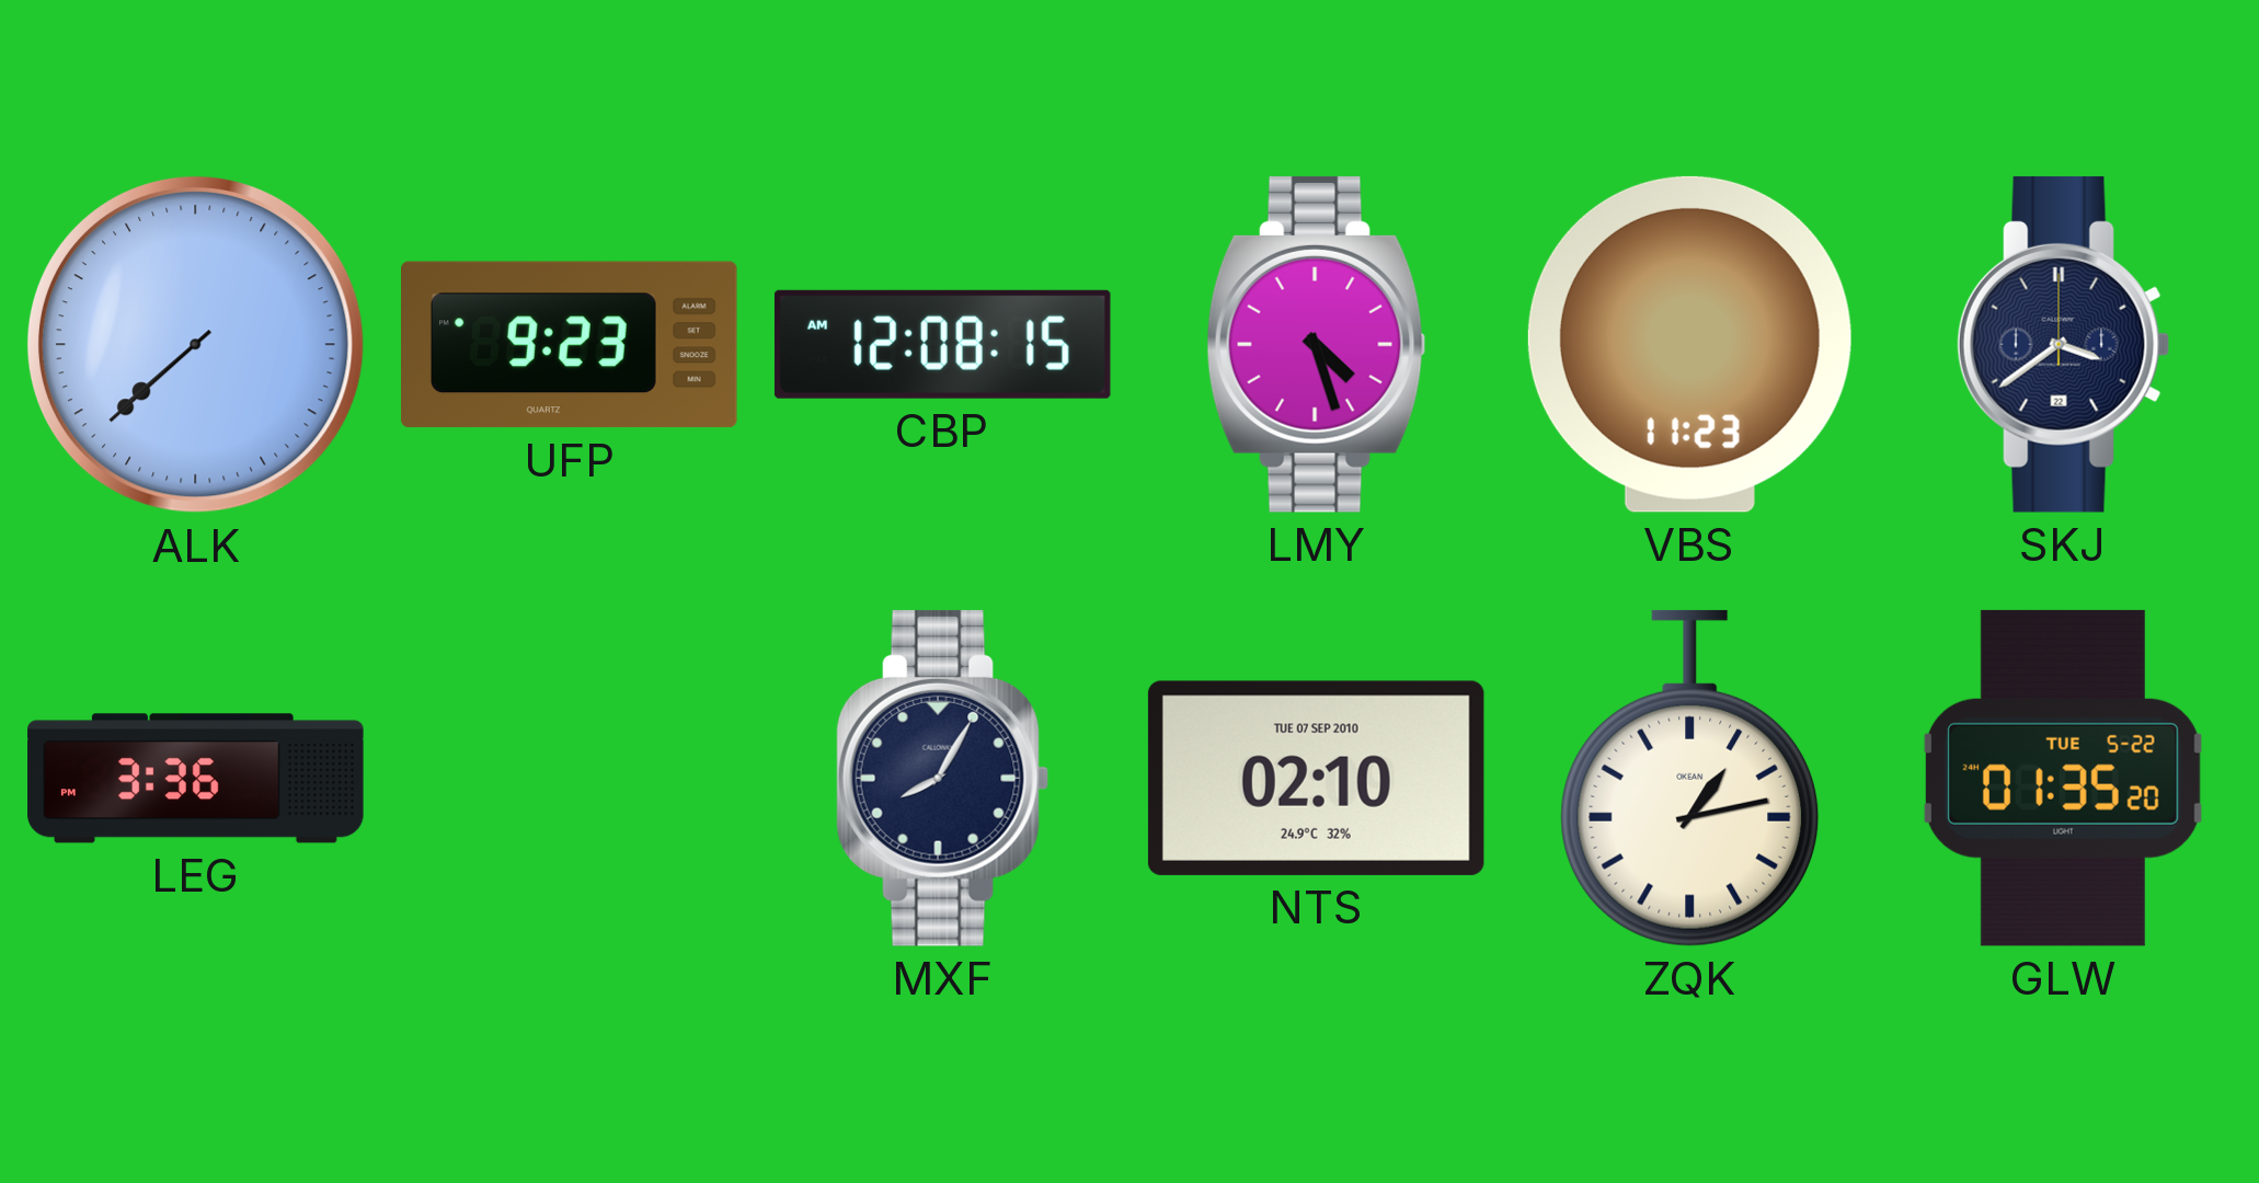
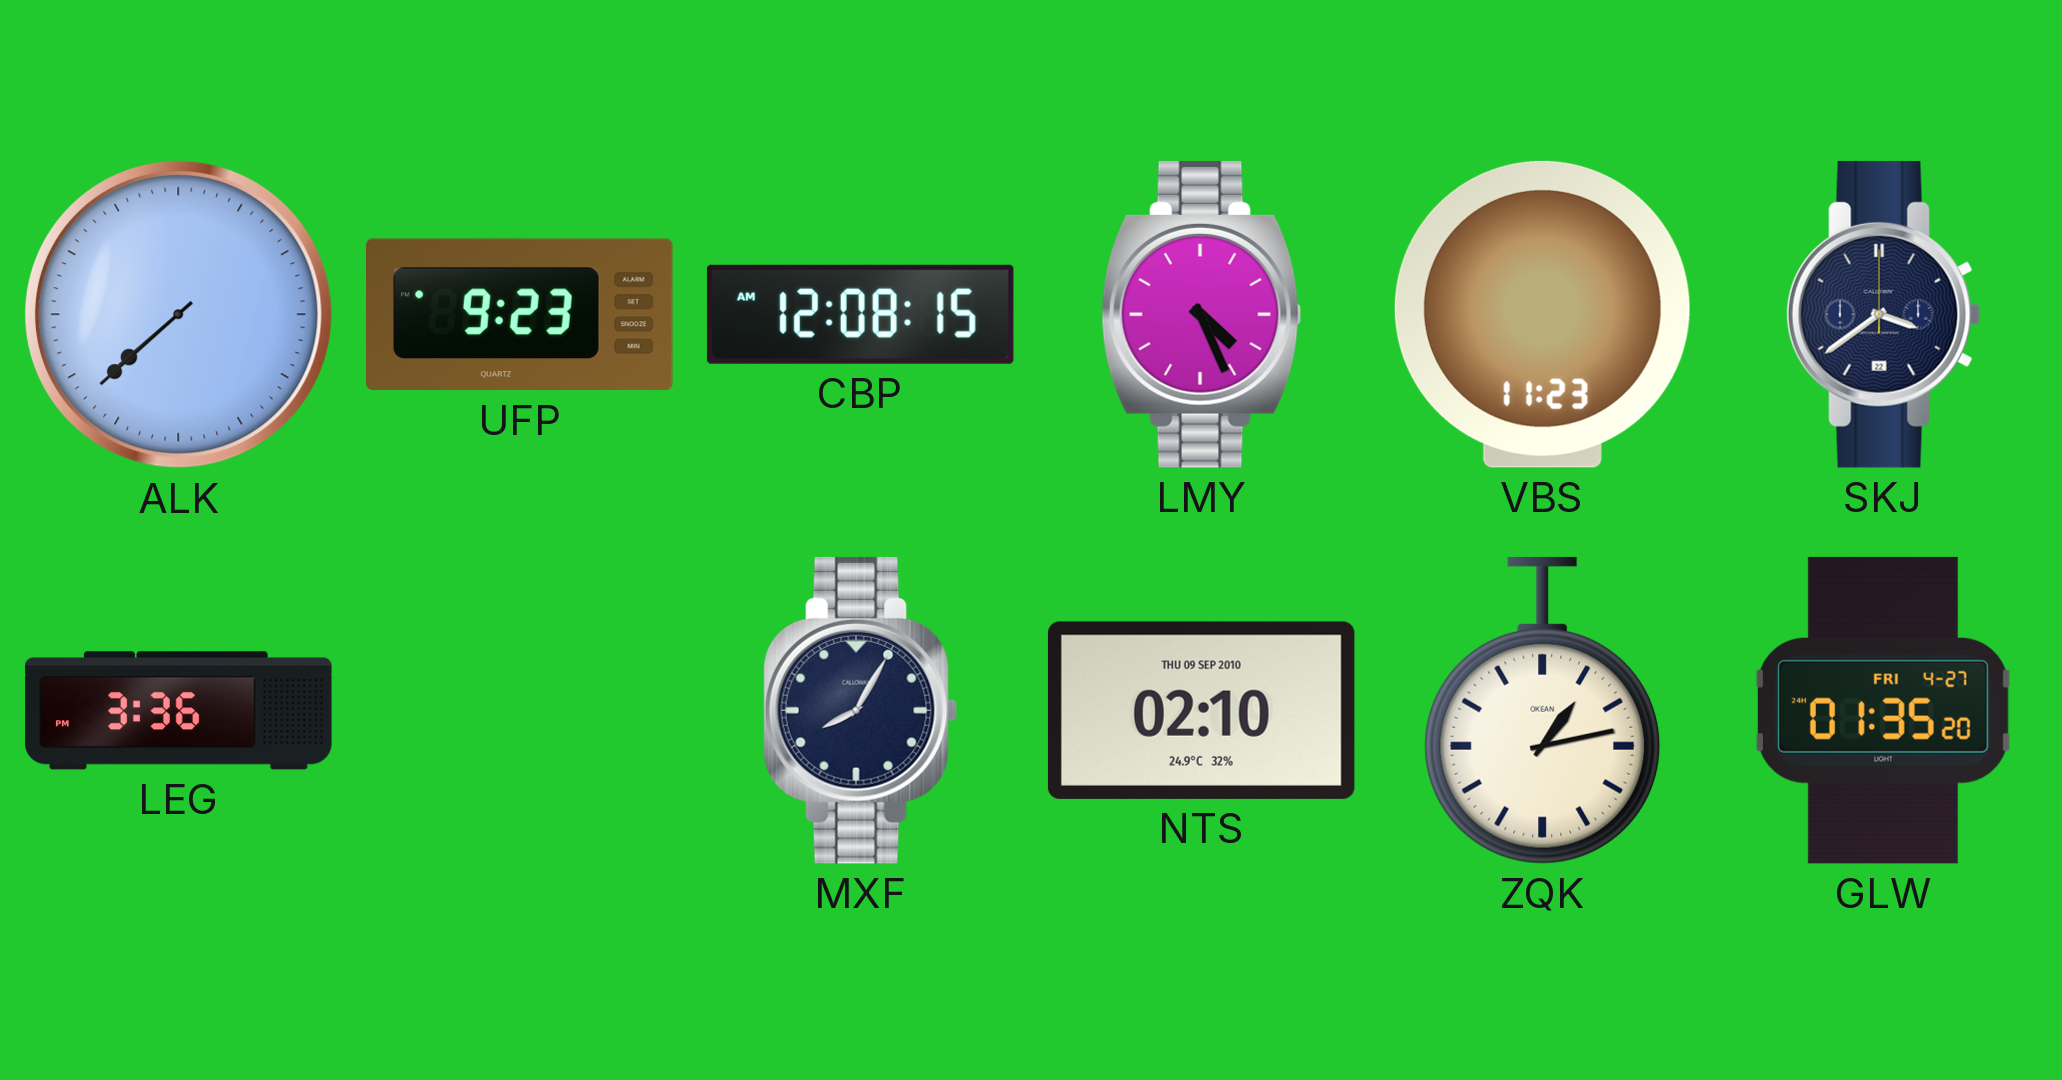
LMY: 4:27 -> 4:26
NTS date: TUE 07 SEP 2010 -> THU 09 SEP 2010
GLW date: TUE 5-22 -> FRI 4-27
